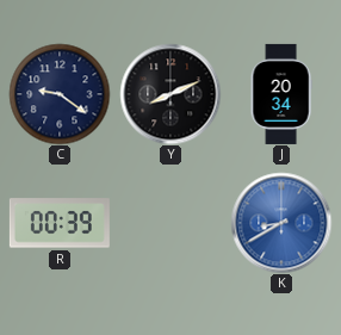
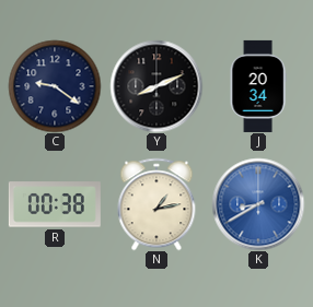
R: 00:39 -> 00:38
N: none -> 1:13
